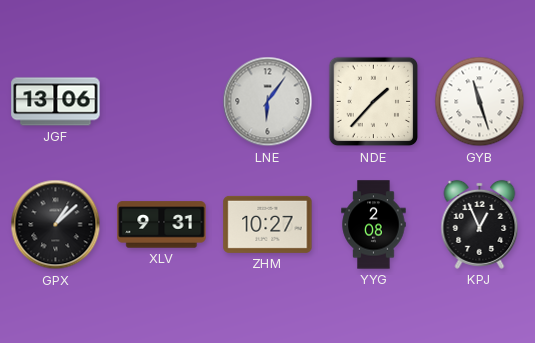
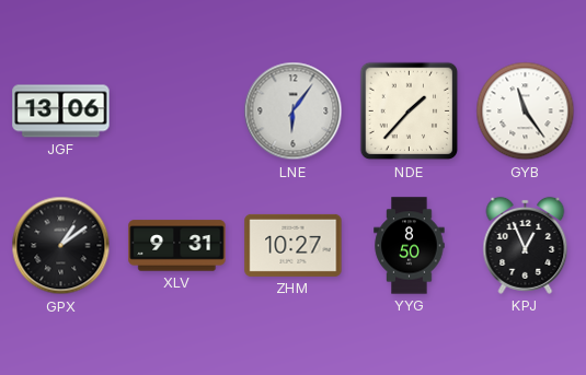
GYB: 11:27 -> 11:24
GPX: 1:08 -> 1:09
YYG: 2:08 -> 8:50
